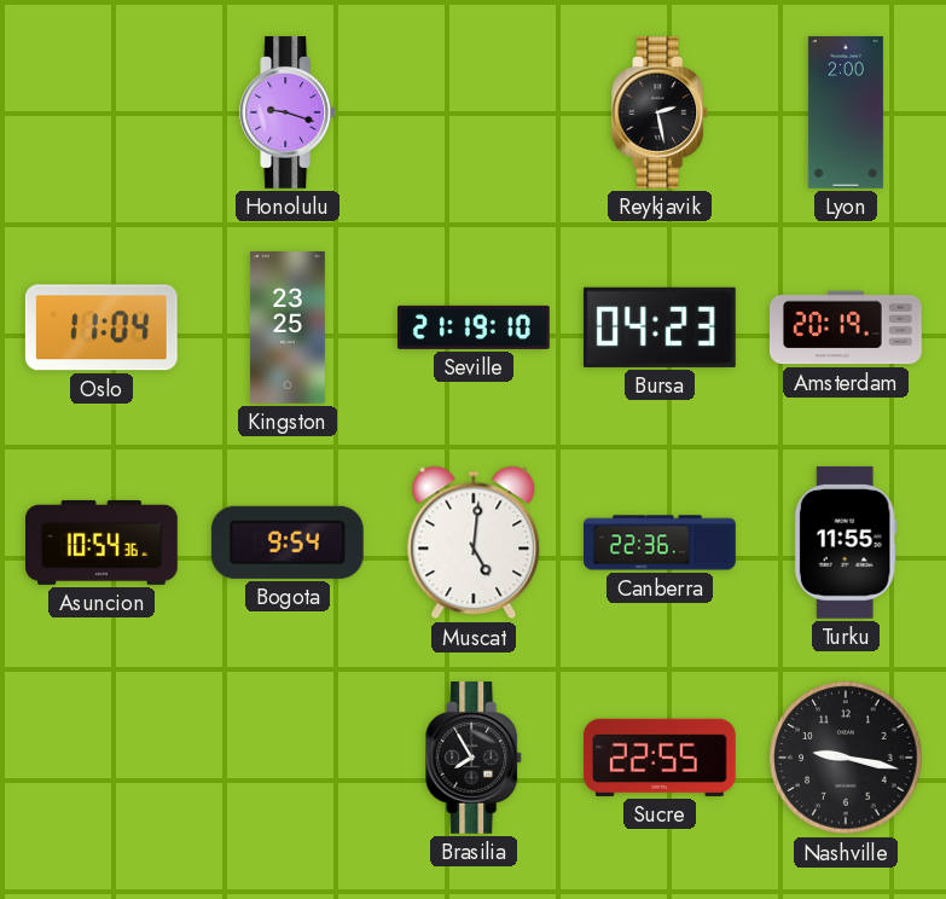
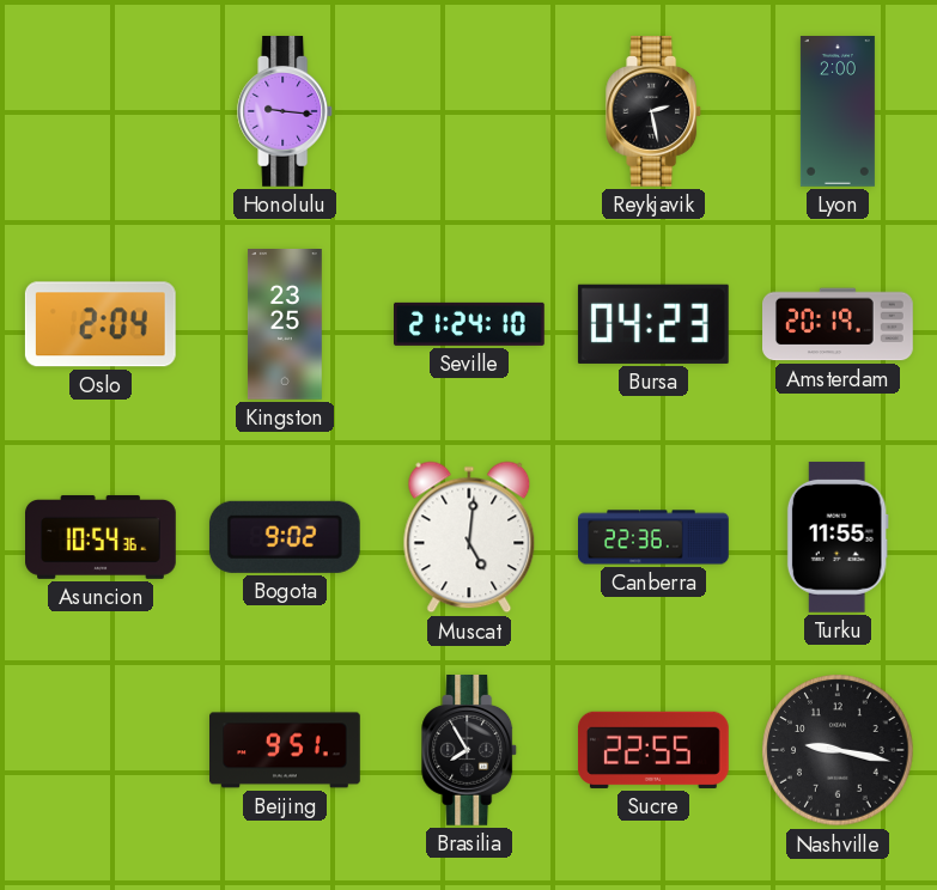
Honolulu: 9:18 -> 9:16
Oslo: 11:04 -> 2:04
Seville: 21:19 -> 21:24
Bogota: 9:54 -> 9:02
Beijing: none -> 9:51
